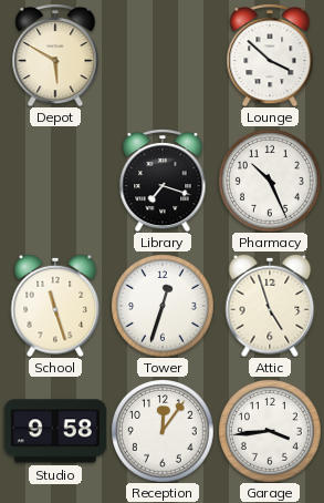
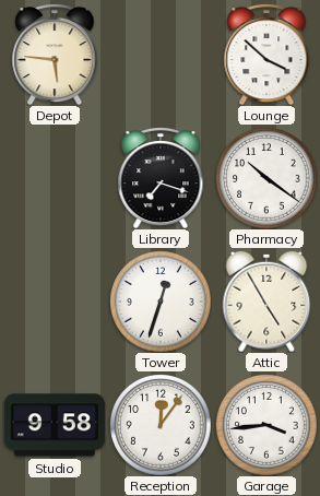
Depot: 5:50 -> 5:46
Pharmacy: 10:26 -> 10:21
School: 11:27 -> none
Attic: 4:57 -> 4:55
